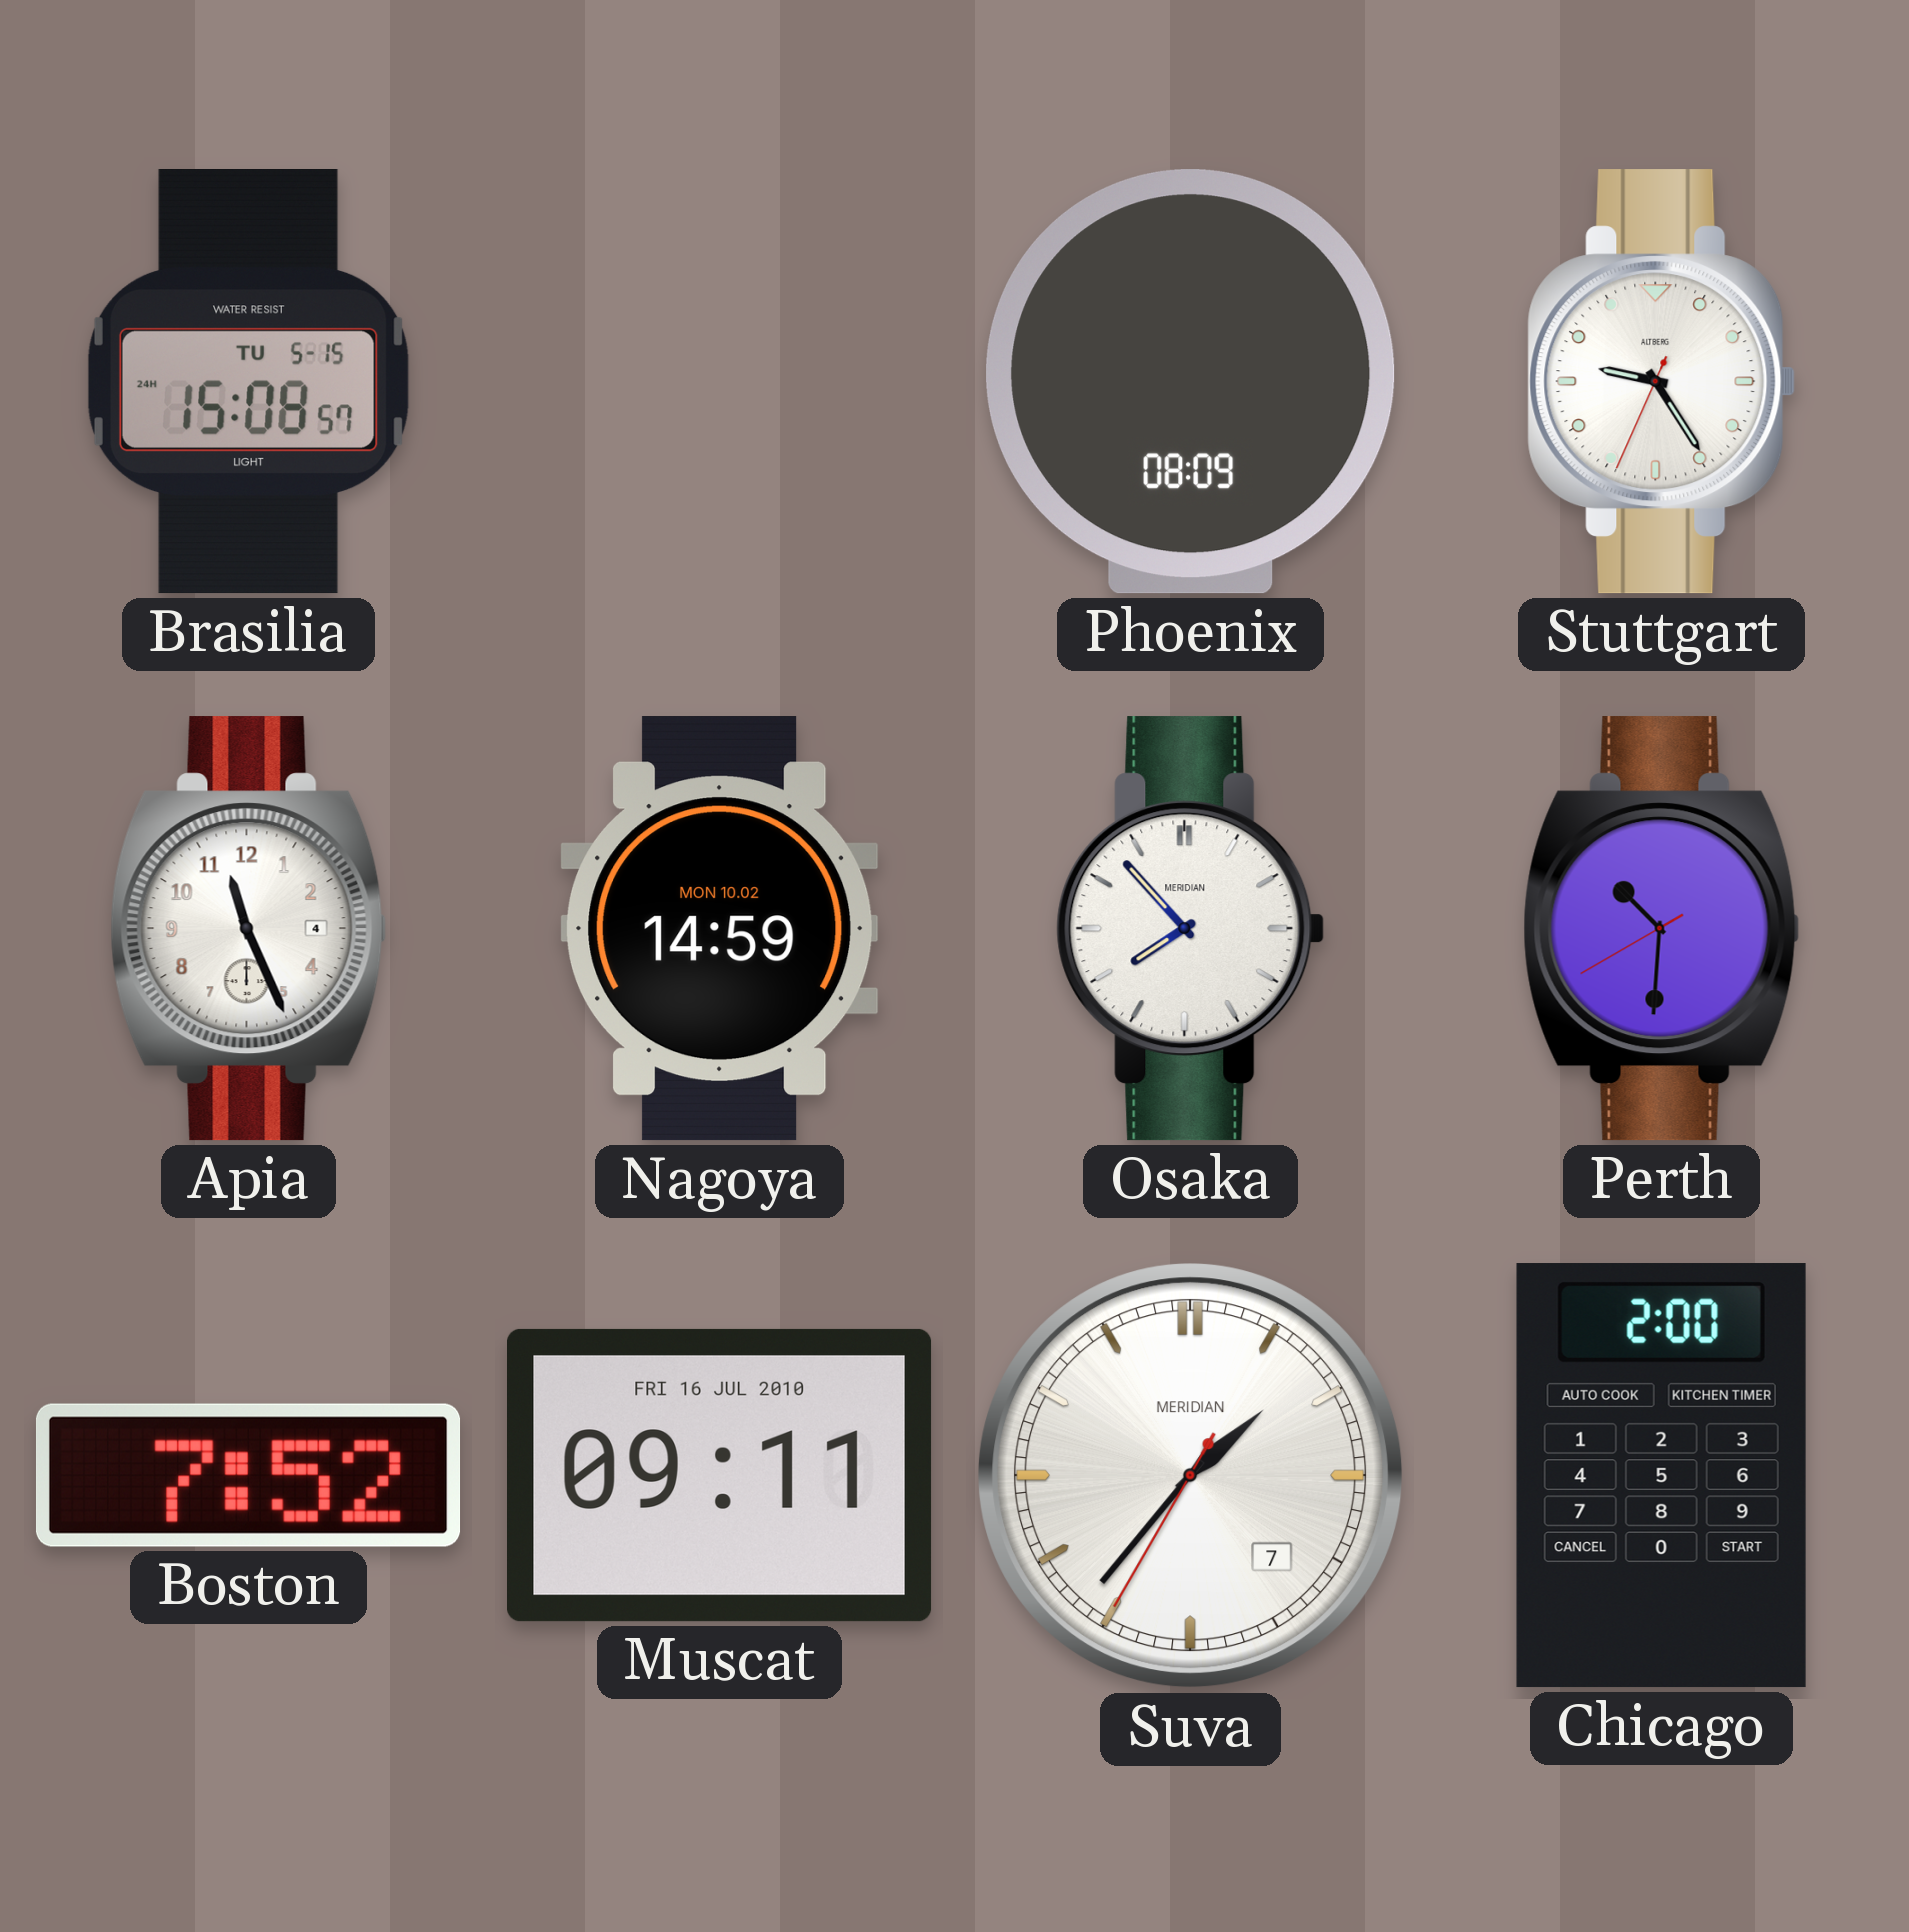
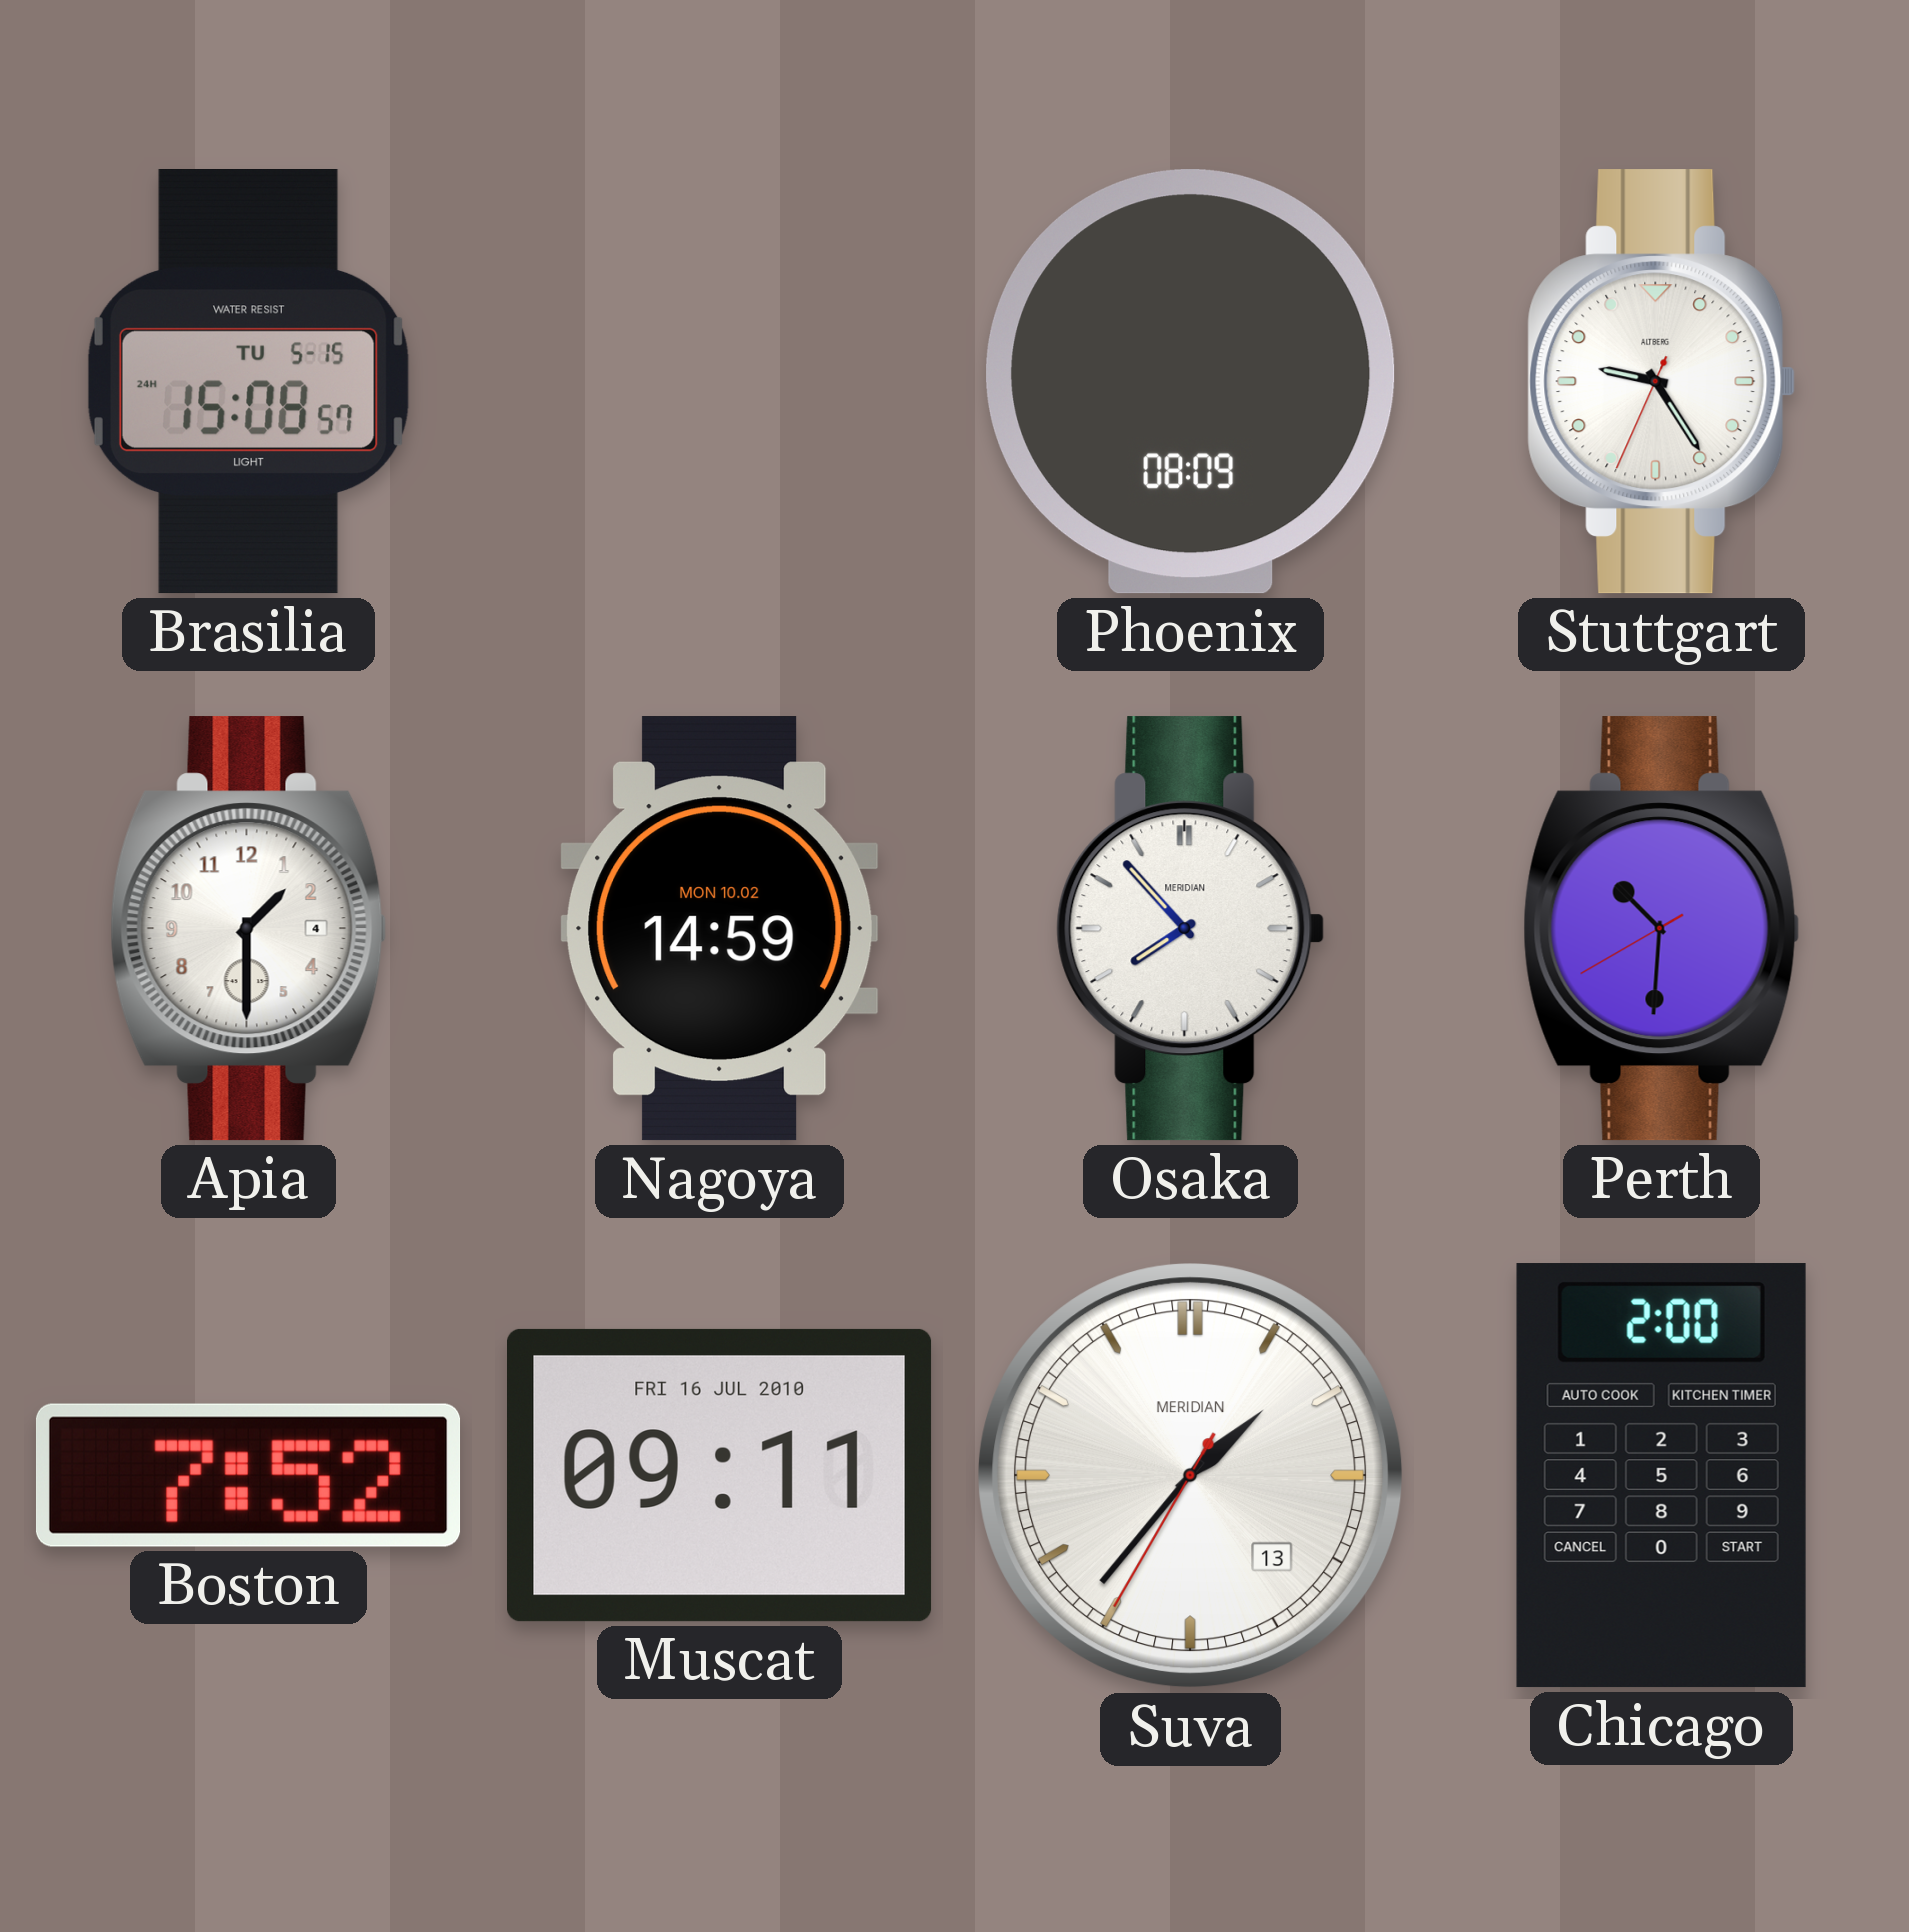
Apia: 11:26 -> 1:30
Suva date: 7 -> 13
